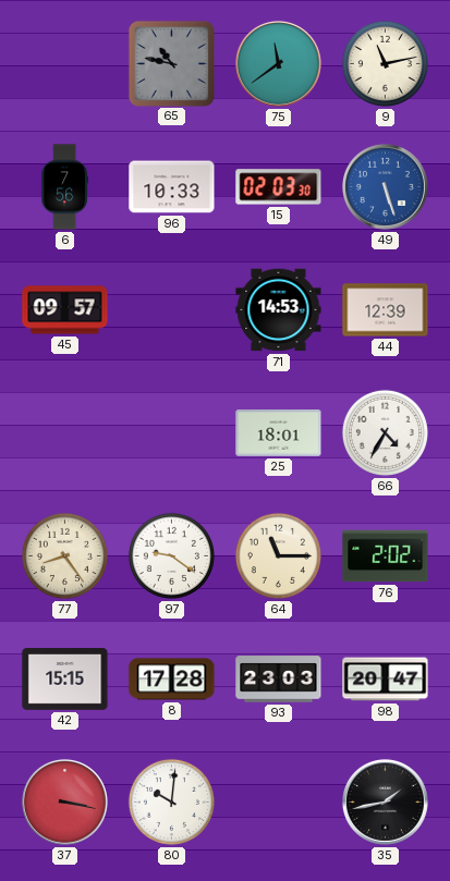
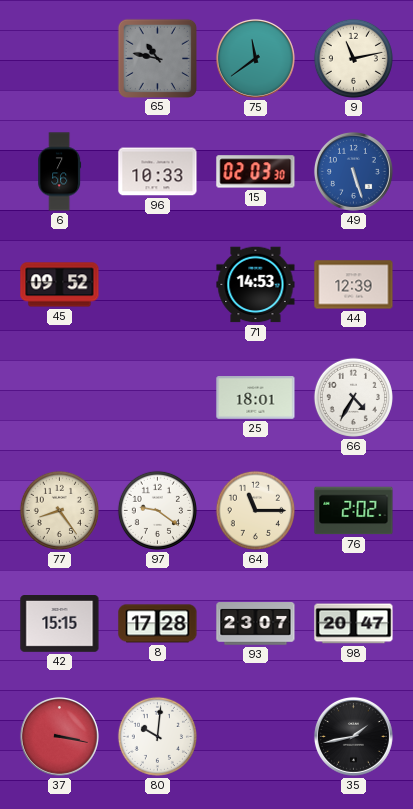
45: 09:57 -> 09:52
93: 23:03 -> 23:07
